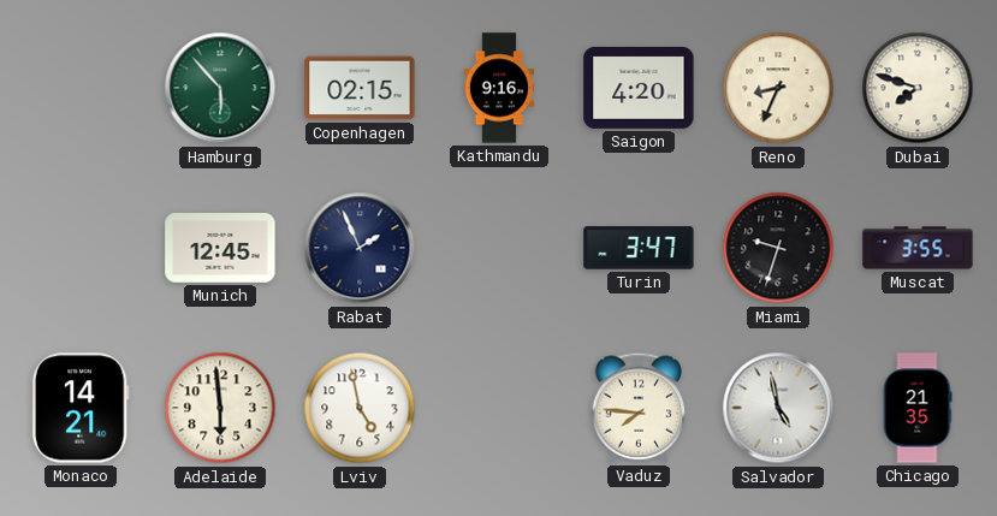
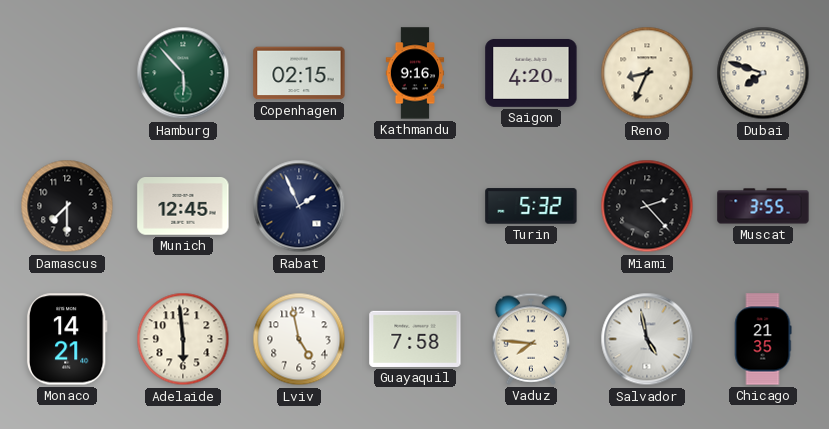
Damascus: none -> 7:30
Turin: 3:47 -> 5:32
Miami: 9:33 -> 2:23
Guayaquil: none -> 7:58
